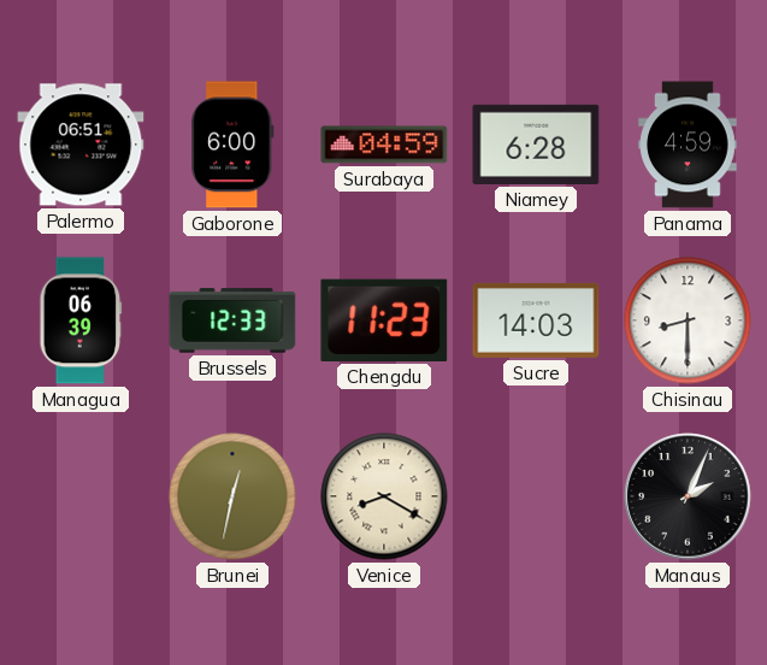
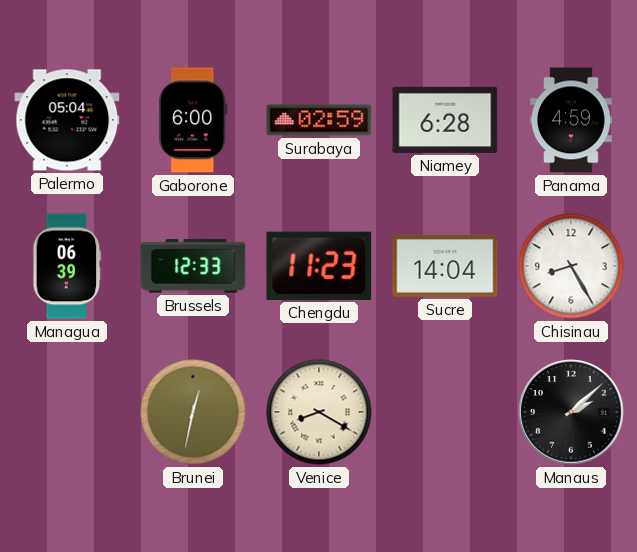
Palermo: 06:51 -> 05:04
Surabaya: 04:59 -> 02:59
Sucre: 14:03 -> 14:04
Chisinau: 8:30 -> 8:25
Manaus: 2:04 -> 2:08
